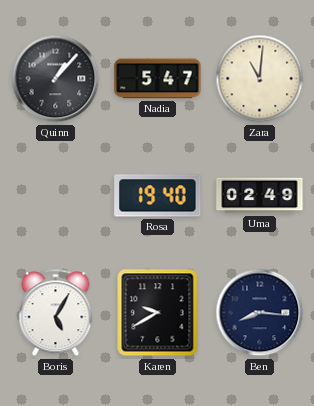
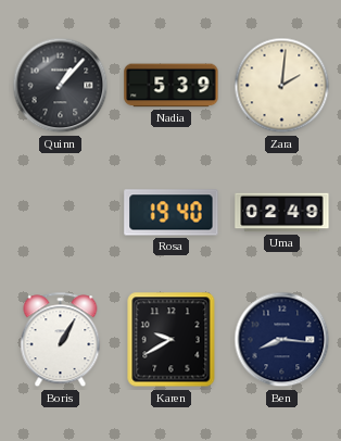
Nadia: 5:47 -> 5:39
Zara: 11:01 -> 2:01
Boris: 5:05 -> 1:05
